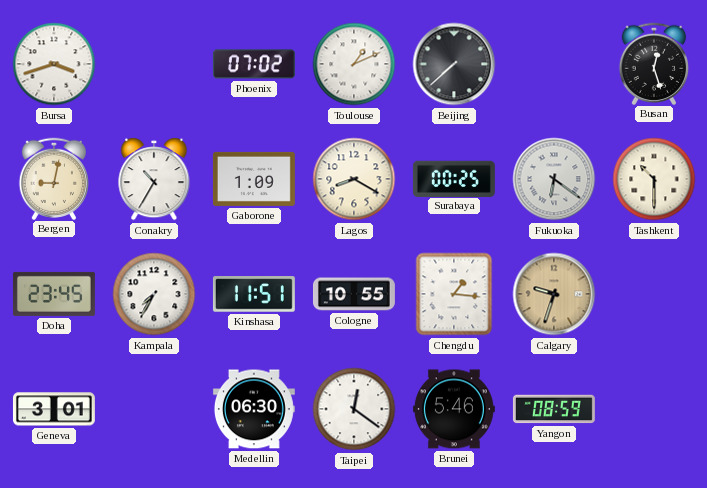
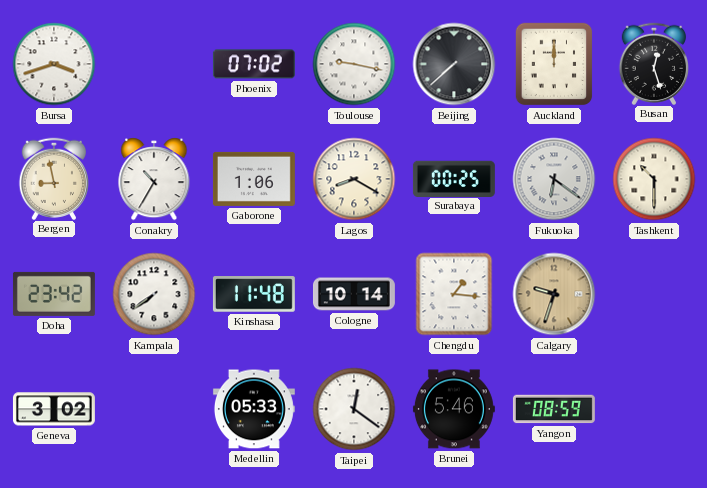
Toulouse: 1:11 -> 9:17
Auckland: none -> 12:00
Bergen: 9:02 -> 8:58
Gaborone: 1:09 -> 1:06
Doha: 23:45 -> 23:42
Kampala: 7:35 -> 7:39
Kinshasa: 11:51 -> 11:48
Cologne: 10:55 -> 10:14
Geneva: 3:01 -> 3:02
Medellin: 06:30 -> 05:33
